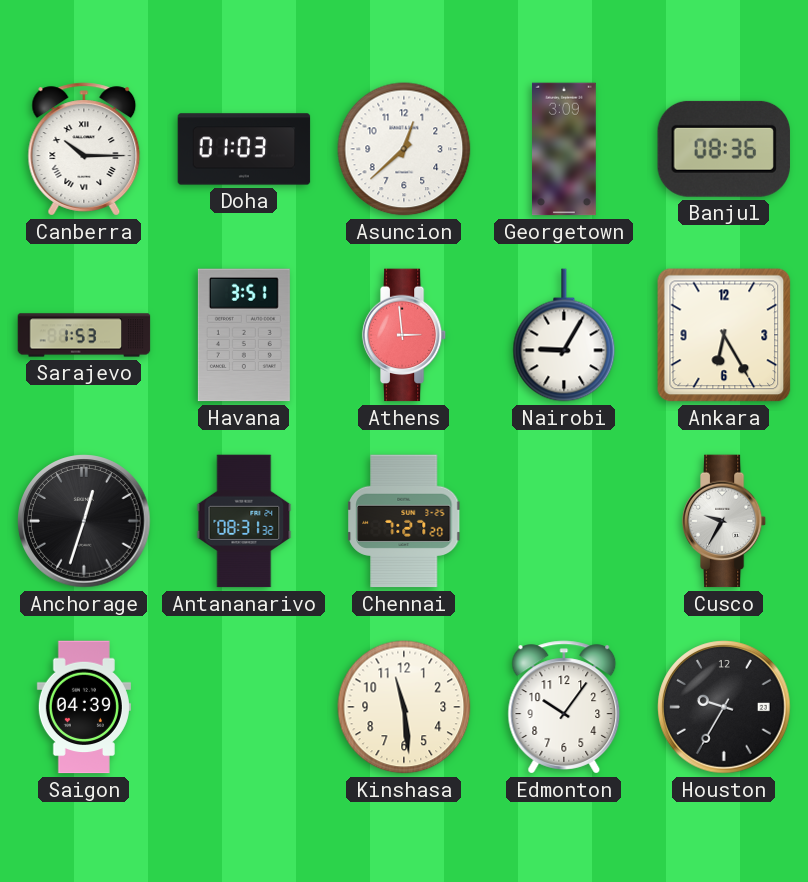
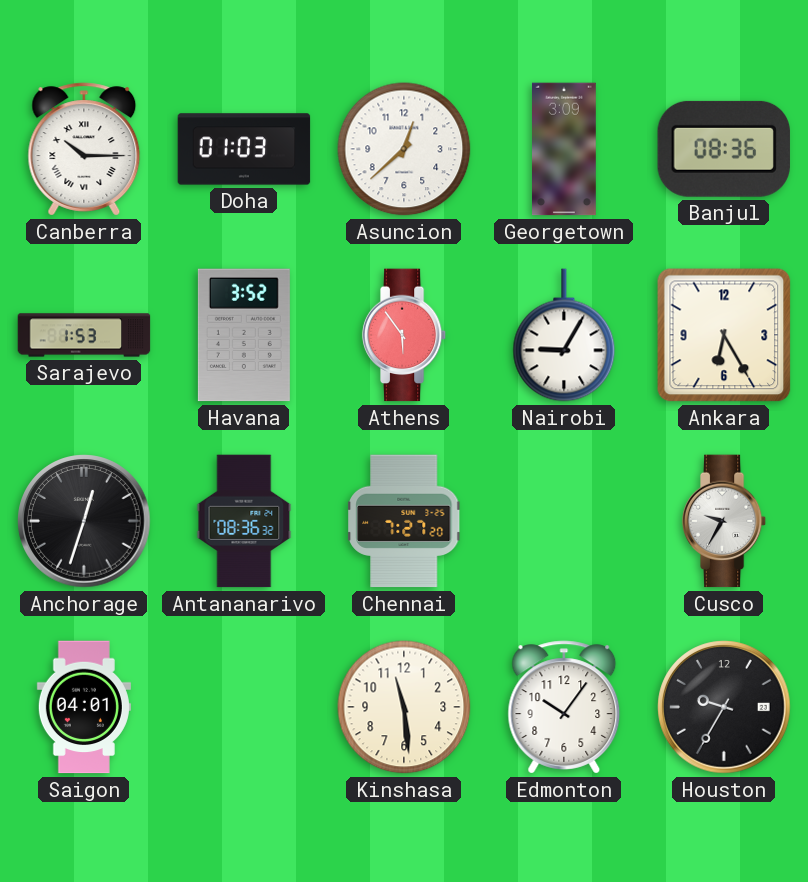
Havana: 3:51 -> 3:52
Athens: 2:59 -> 5:54
Antananarivo: 08:31 -> 08:36
Saigon: 04:39 -> 04:01
